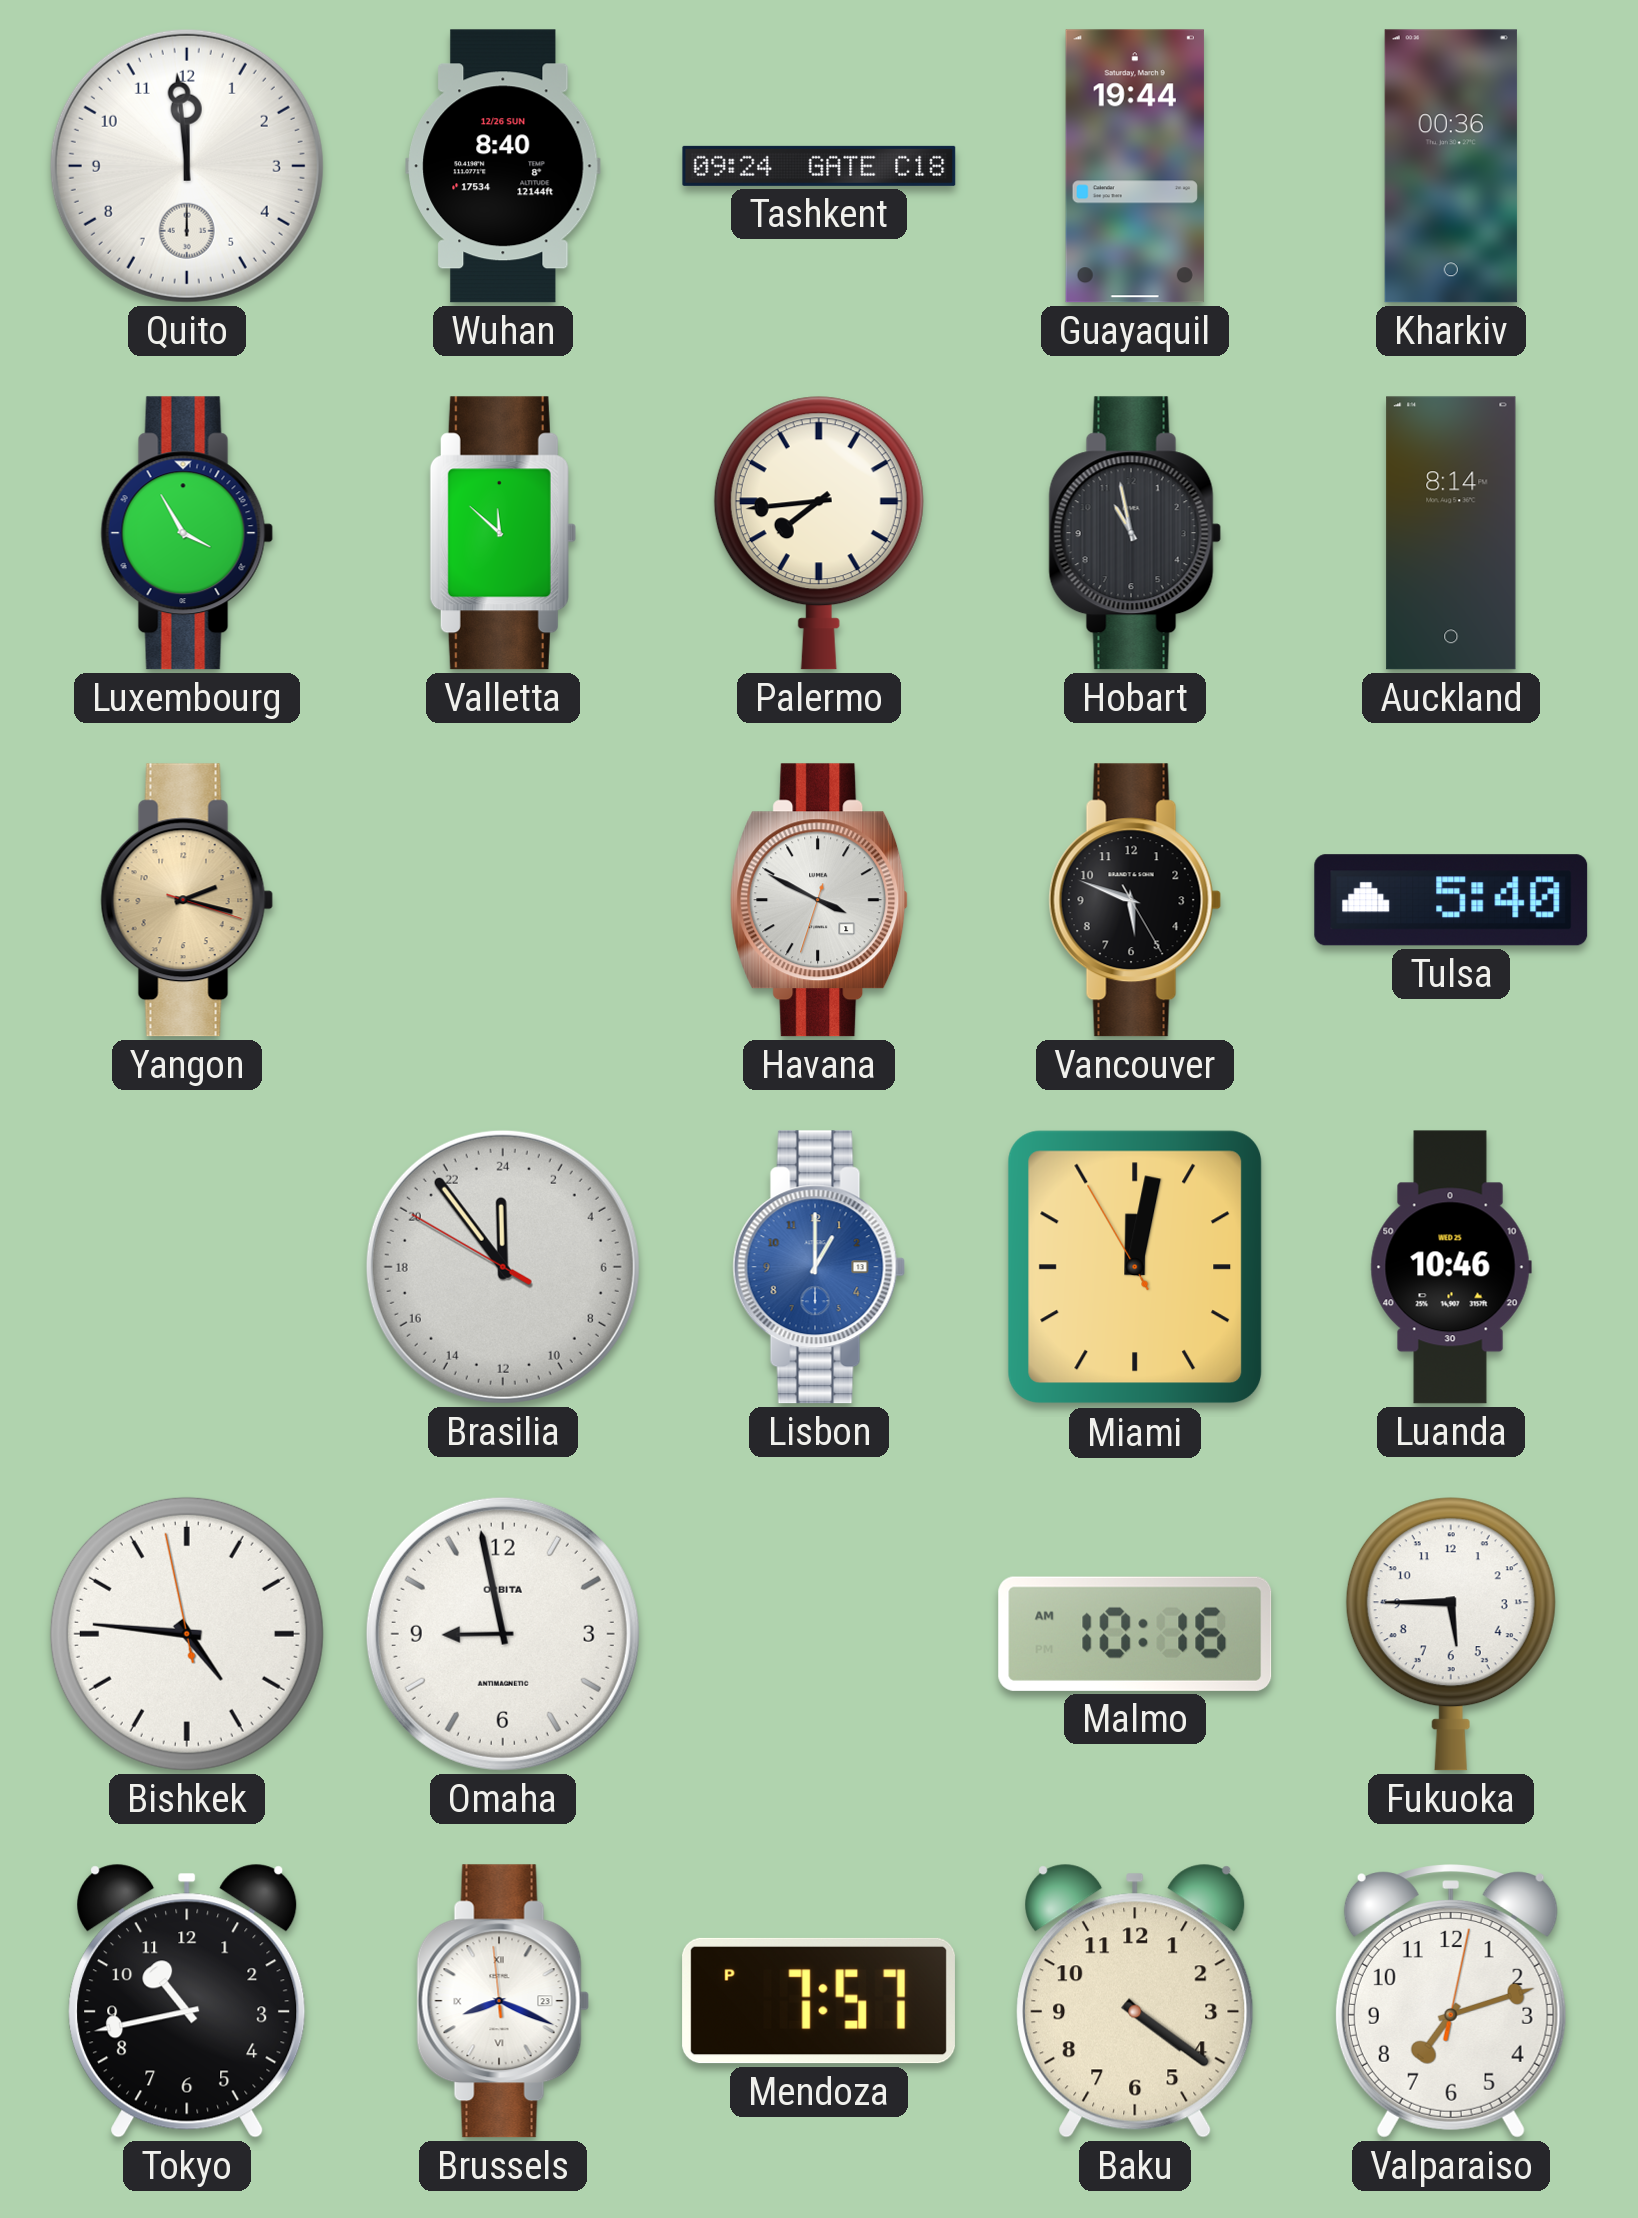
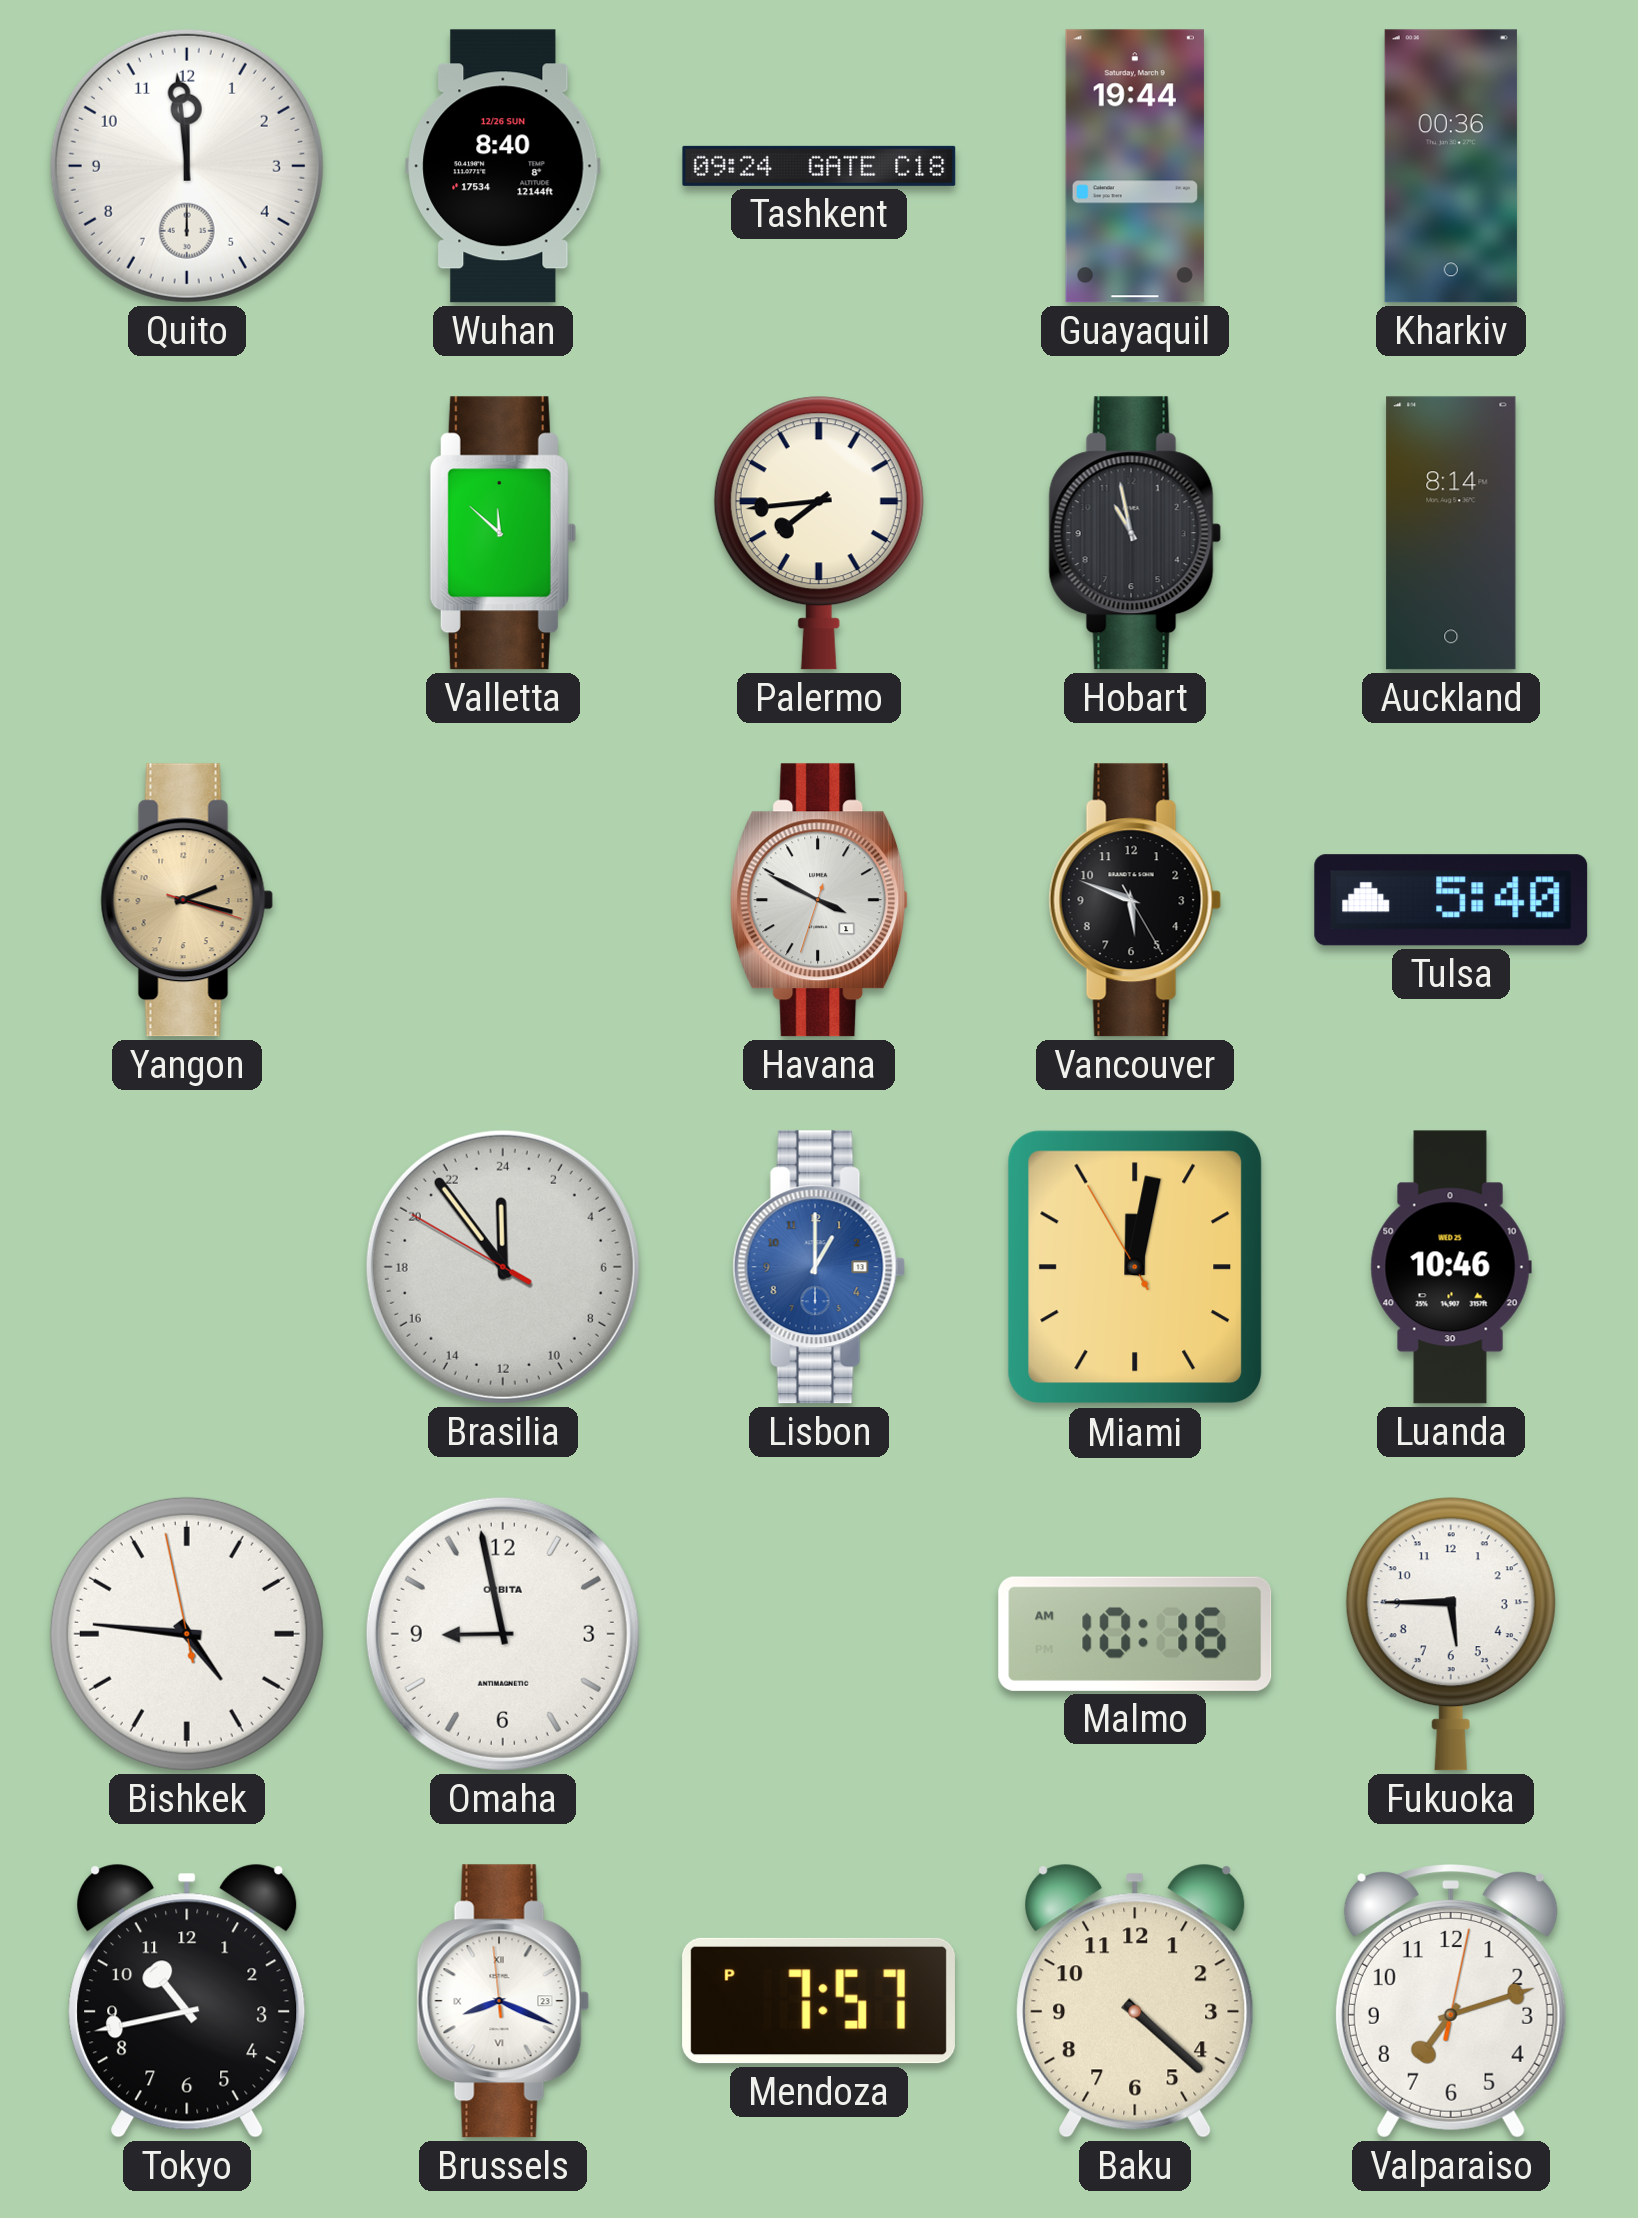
Luxembourg: 3:55 -> none
Baku: 4:21 -> 4:22
